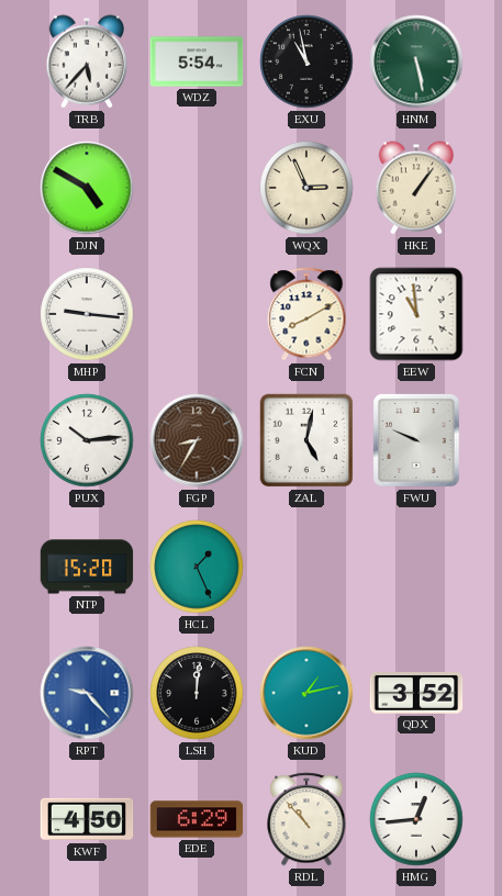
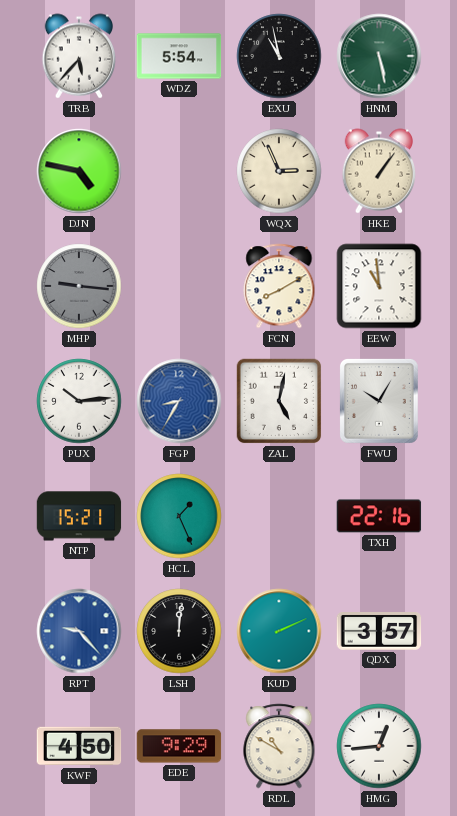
DJN: 4:50 -> 4:47
MHP dial: white -> grey
FGP dial: brown -> blue
FWU: 9:49 -> 10:05
NTP: 15:20 -> 15:21
TXH: none -> 22:16
KUD: 1:13 -> 2:11
QDX: 3:52 -> 3:57
EDE: 6:29 -> 9:29
RDL: 10:53 -> 10:50
